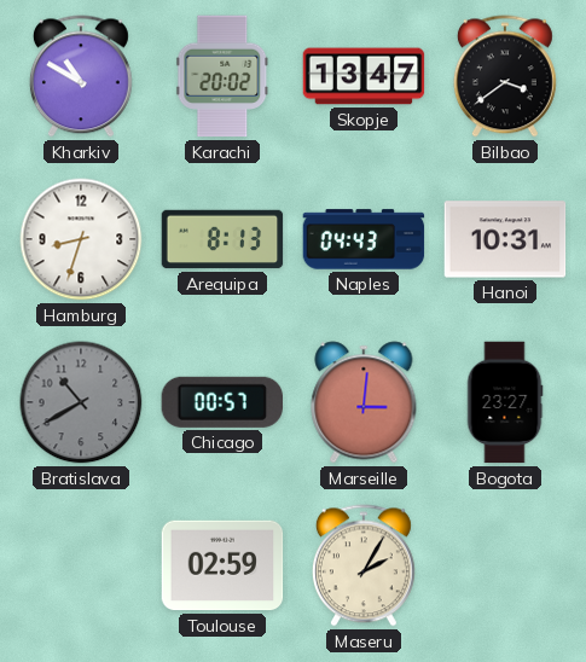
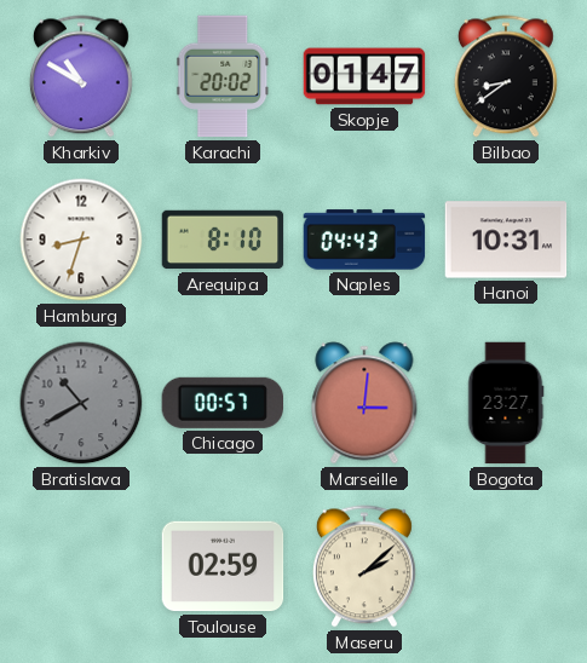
Skopje: 13:47 -> 01:47
Bilbao: 3:39 -> 8:39
Arequipa: 8:13 -> 8:10
Maseru: 2:05 -> 2:08
